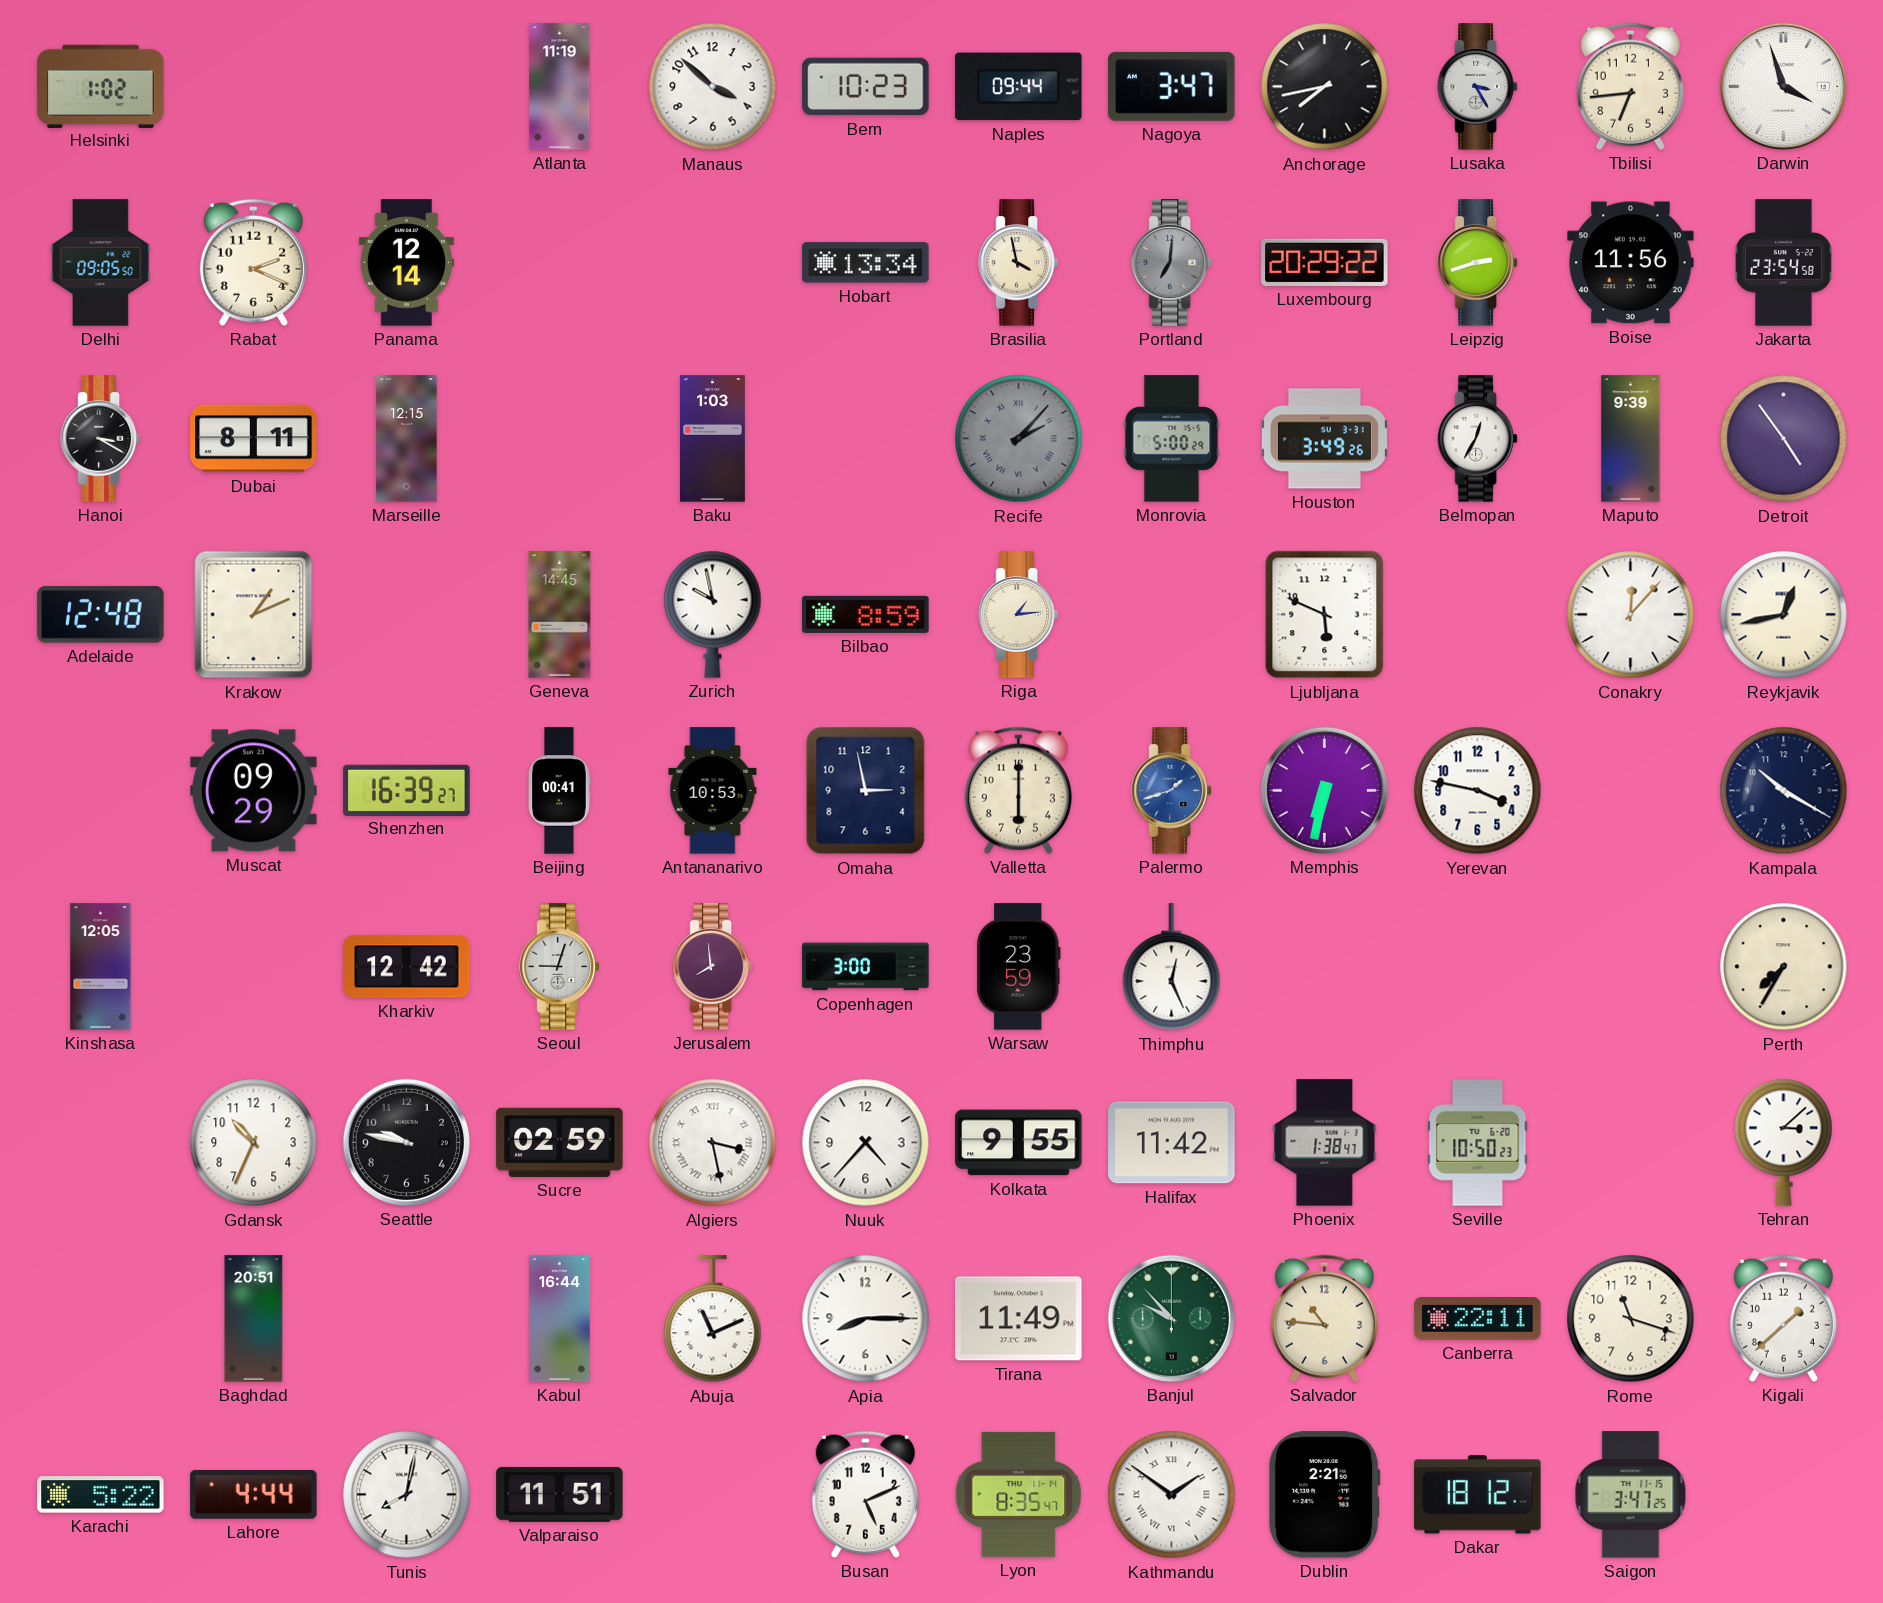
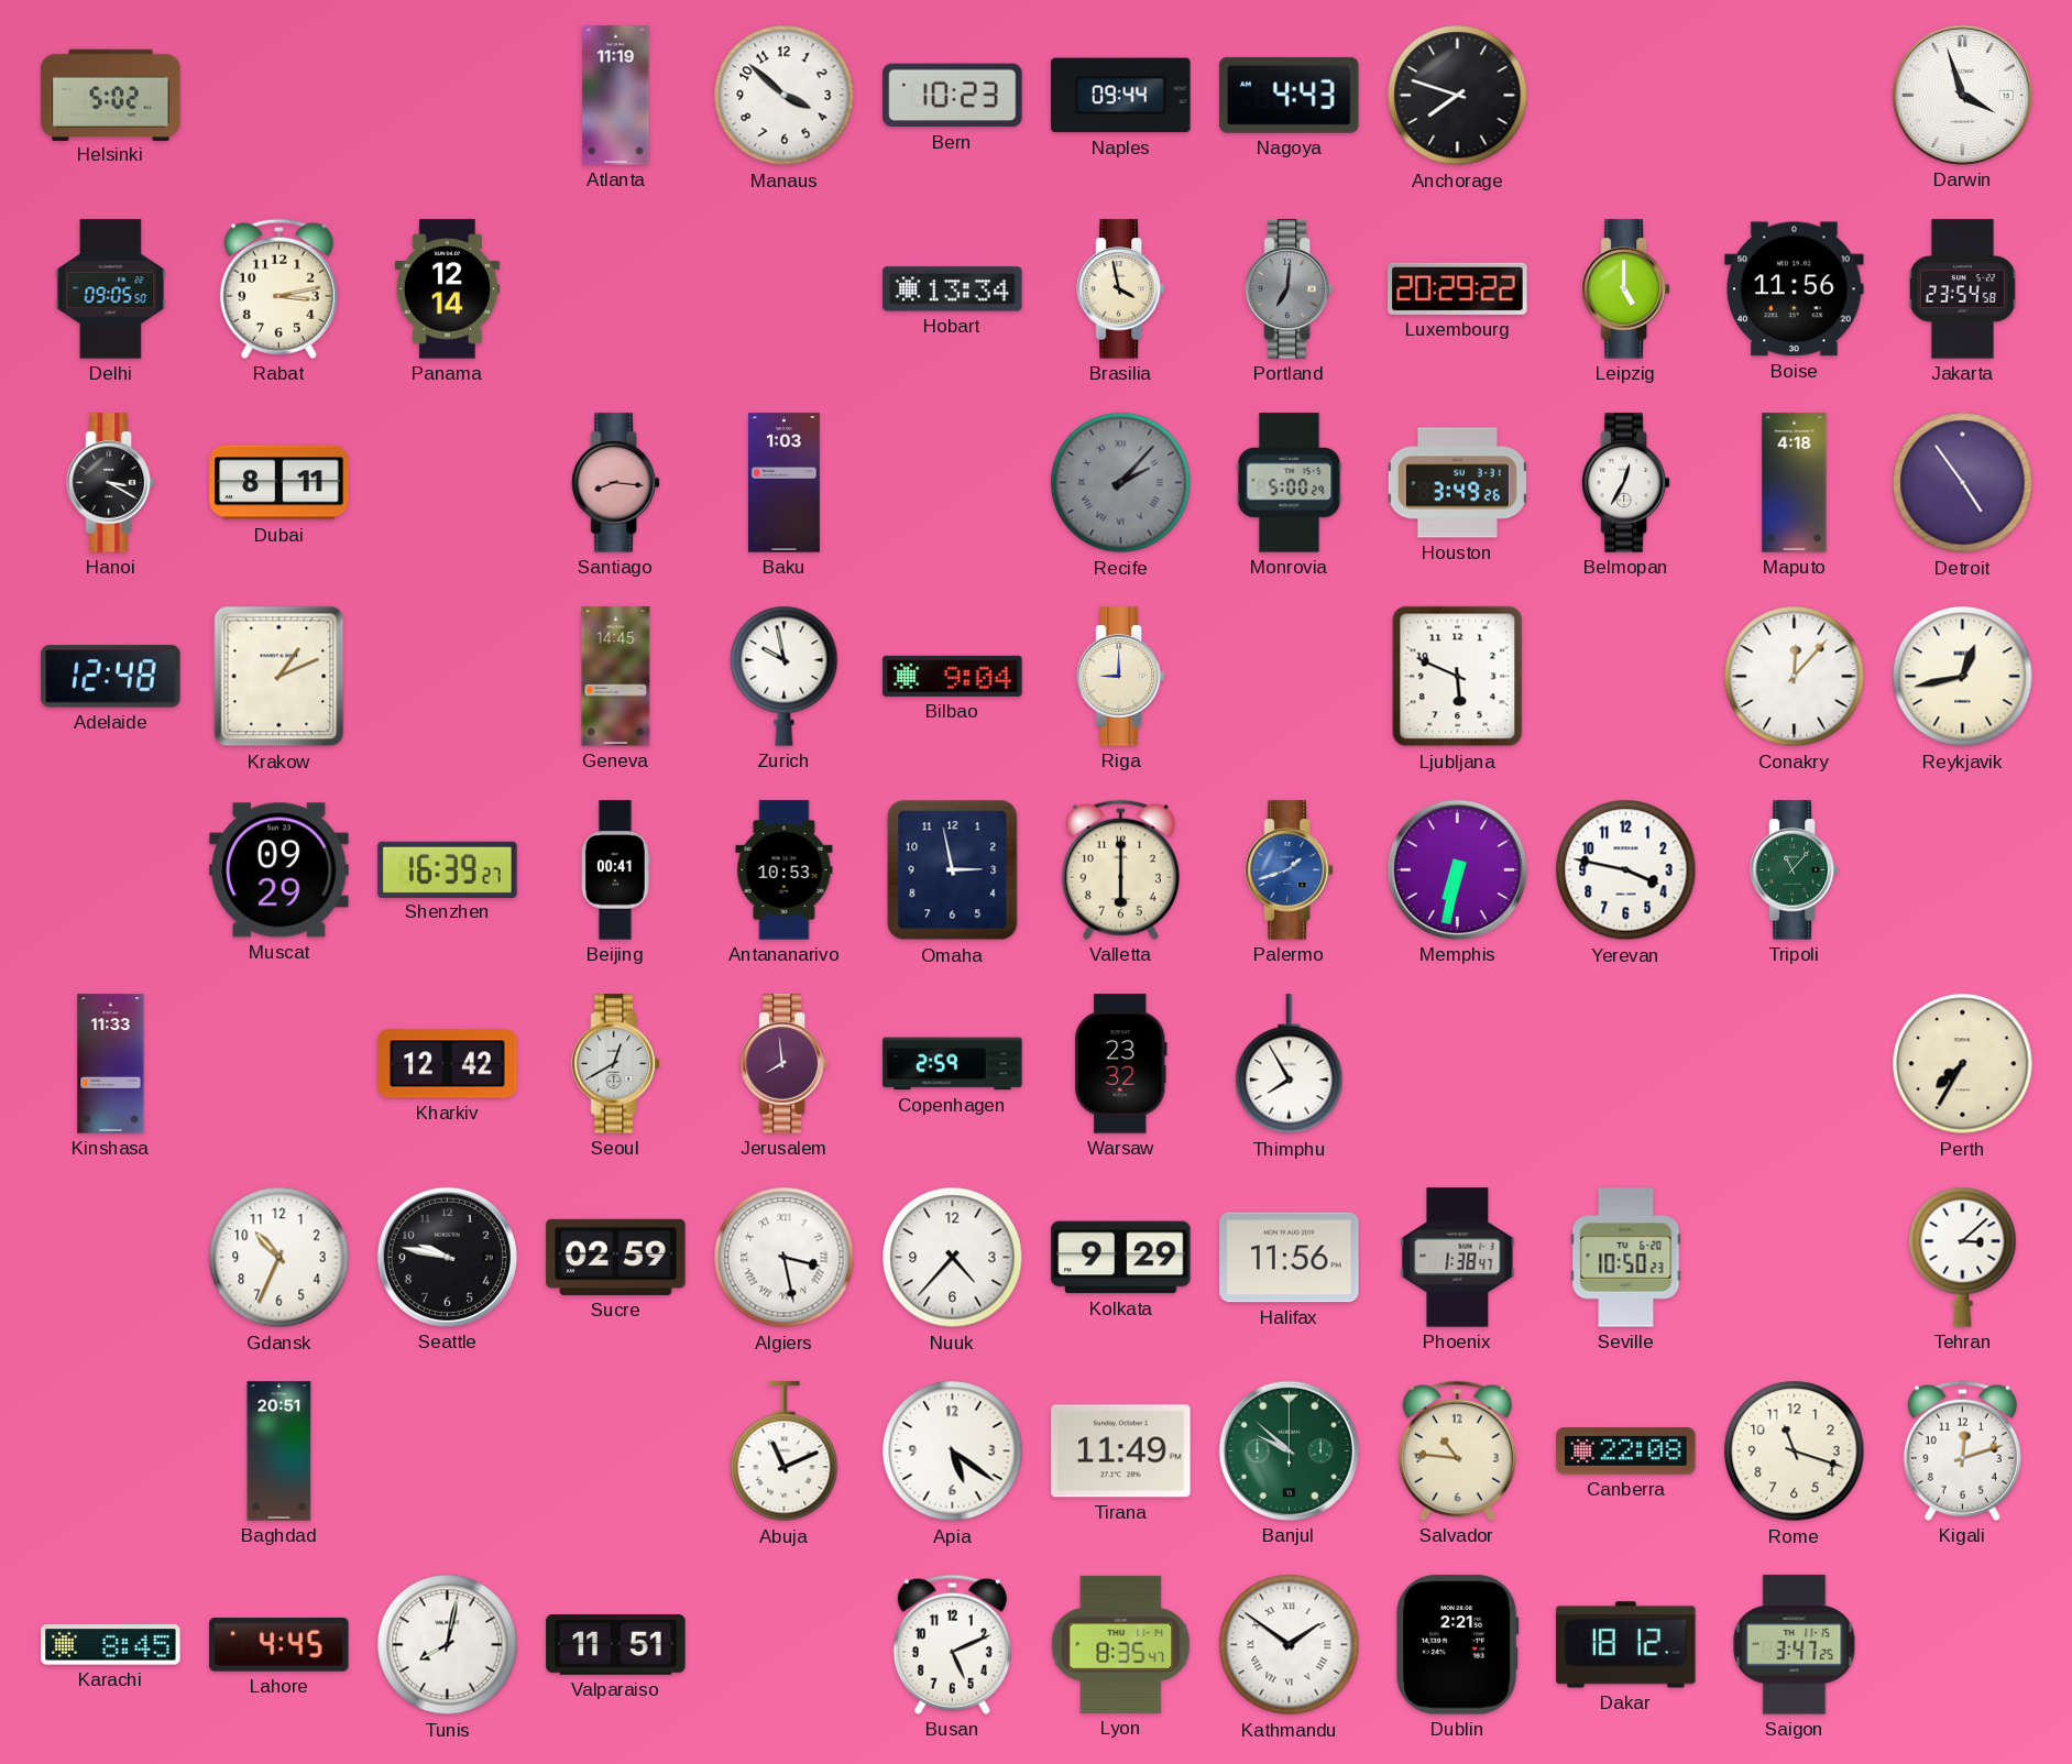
Helsinki: 1:02 -> 5:02
Nagoya: 3:47 -> 4:43
Anchorage: 7:43 -> 7:48
Lusaka: 3:25 -> none
Tbilisi: 6:44 -> none
Rabat: 2:19 -> 3:13
Leipzig: 2:42 -> 5:00
Marseille: 12:15 -> none
Santiago: none -> 8:16
Maputo: 9:39 -> 4:18
Bilbao: 8:59 -> 9:04
Riga: 1:14 -> 9:00
Tripoli: none -> 11:07
Kampala: 10:20 -> none
Kinshasa: 12:05 -> 11:33
Seoul: 9:03 -> 12:40
Copenhagen: 3:00 -> 2:59
Warsaw: 23:59 -> 23:32
Thimphu: 12:26 -> 7:55
Kolkata: 9:55 -> 9:29
Halifax: 11:42 -> 11:56
Kabul: 16:44 -> none
Apia: 8:15 -> 5:21
Banjul: 9:53 -> 9:52
Canberra: 22:11 -> 22:08
Kigali: 1:38 -> 12:12
Karachi: 5:22 -> 8:45
Lahore: 4:44 -> 4:45
